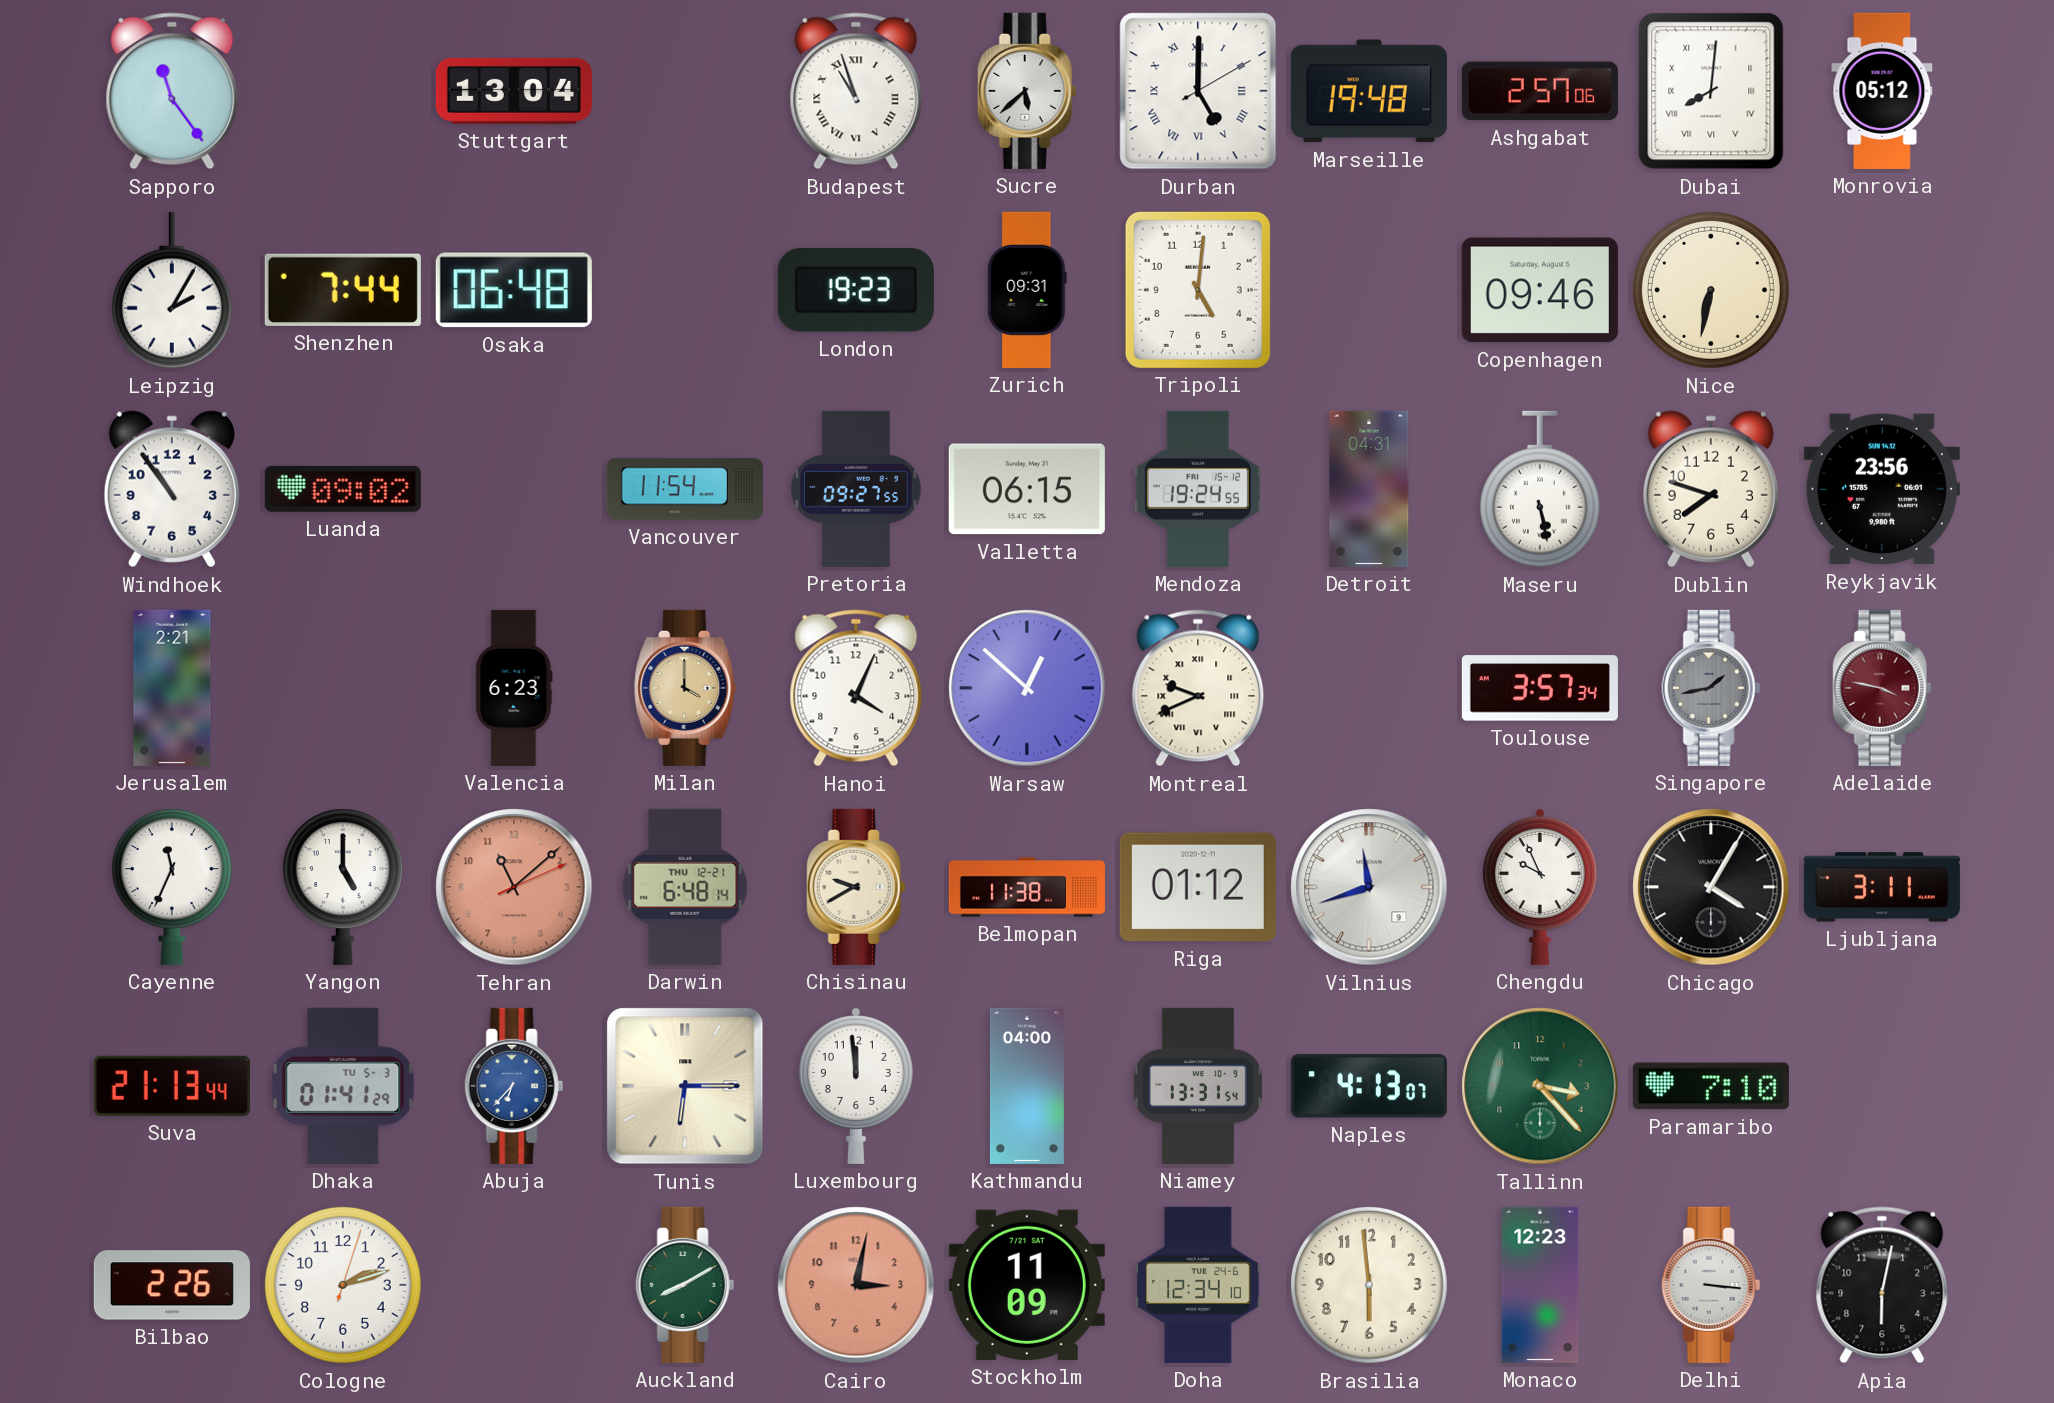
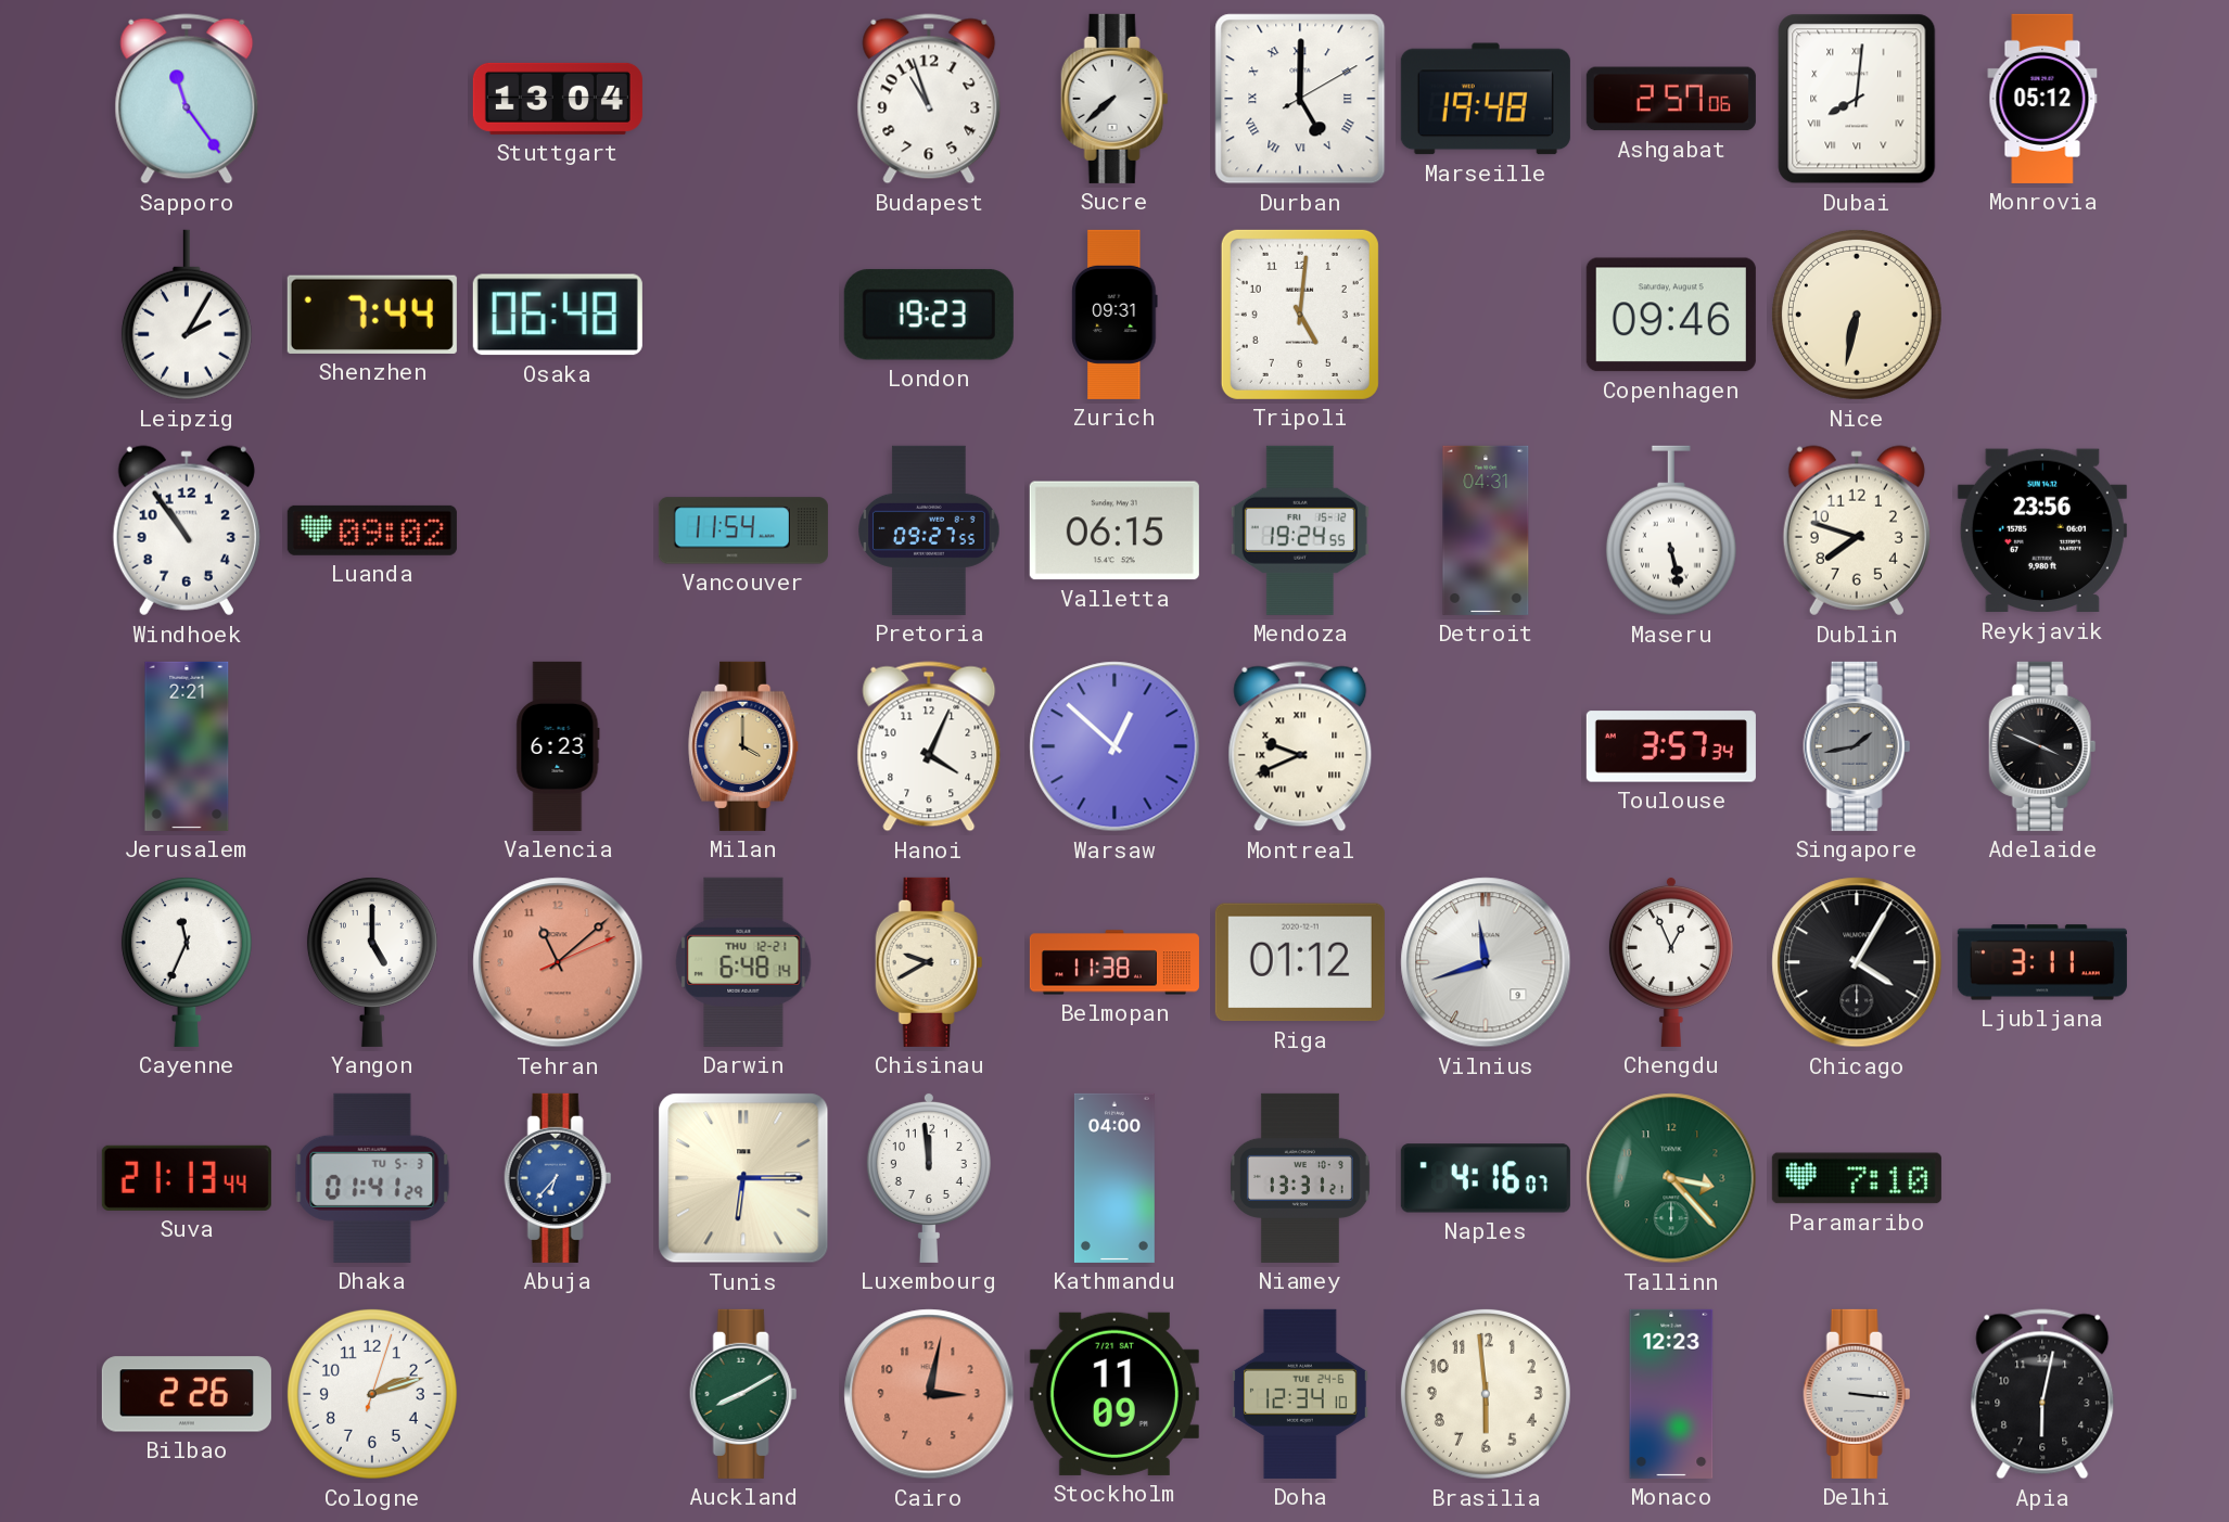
Budapest numerals: Roman -> Arabic
Sucre: 5:38 -> 7:38
Adelaide: 3:47 -> 3:49
Adelaide dial: burgundy -> black
Chengdu: 9:56 -> 12:56
Niamey: 13:31:54 -> 13:31:21
Naples: 4:13 -> 4:16
